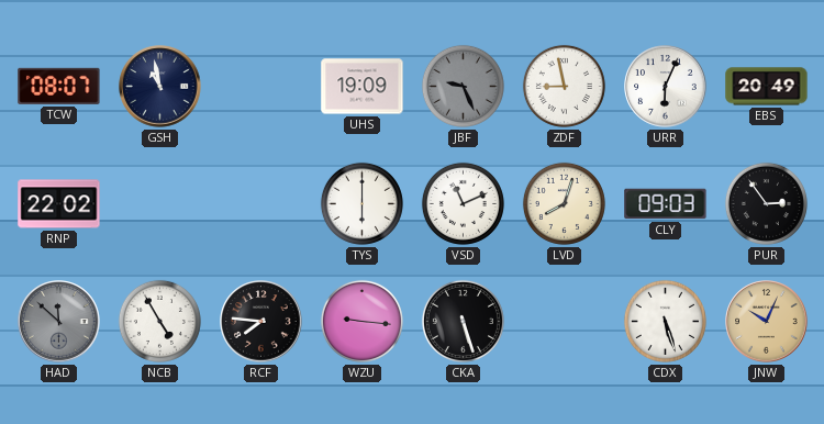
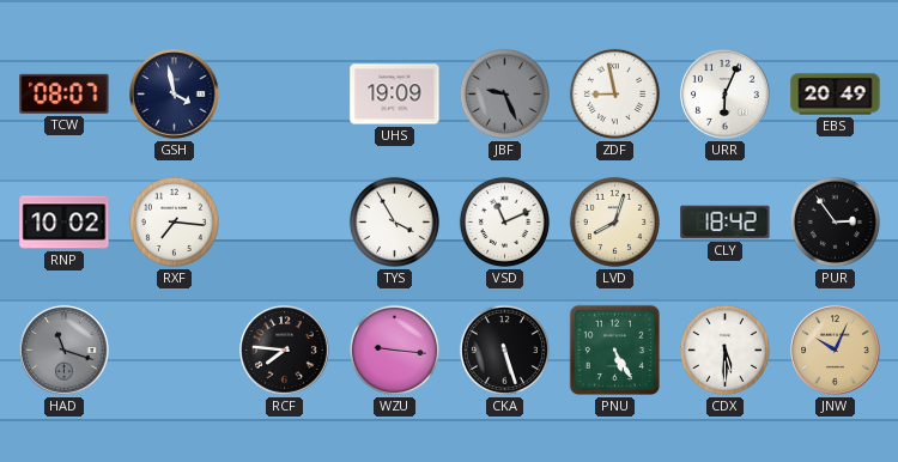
GSH: 10:58 -> 3:58
RNP: 22:02 -> 10:02
RXF: none -> 7:16
TYS: 6:00 -> 3:55
CLY: 09:03 -> 18:42
HAD: 11:52 -> 11:18
NCB: 4:55 -> none
PNU: none -> 5:25
CDX: 5:27 -> 5:30
